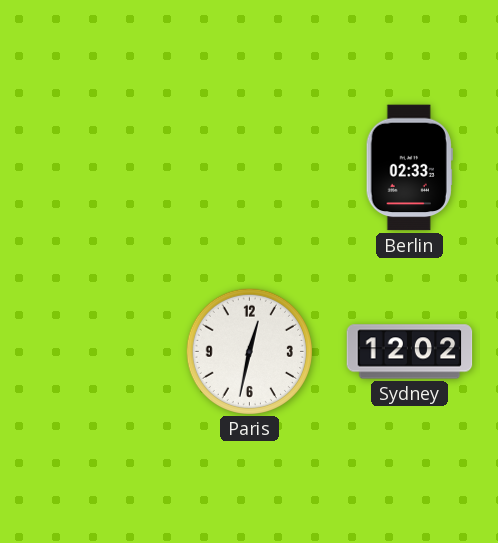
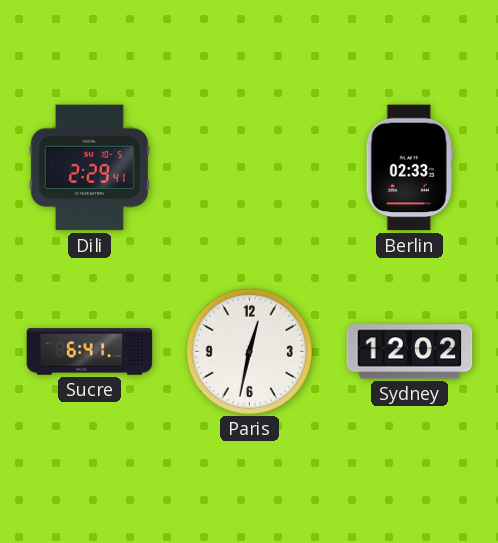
Dili: none -> 2:29
Sucre: none -> 6:41
